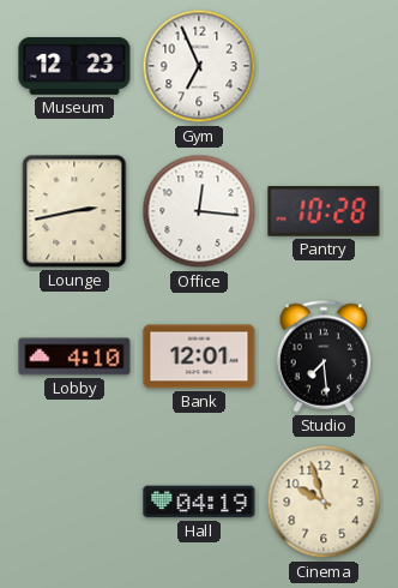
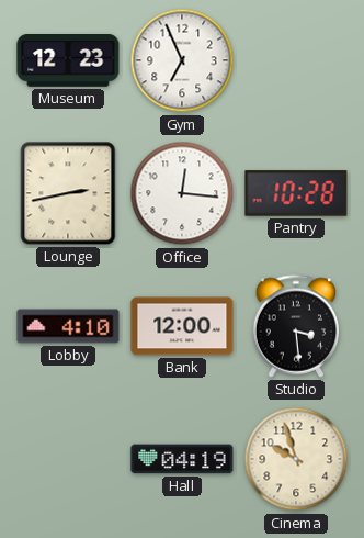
Bank: 12:01 -> 12:00
Studio: 7:29 -> 3:29
